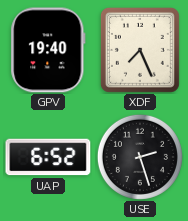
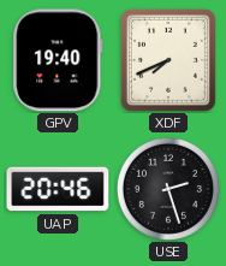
XDF: 7:26 -> 7:41
UAP: 6:52 -> 20:46
